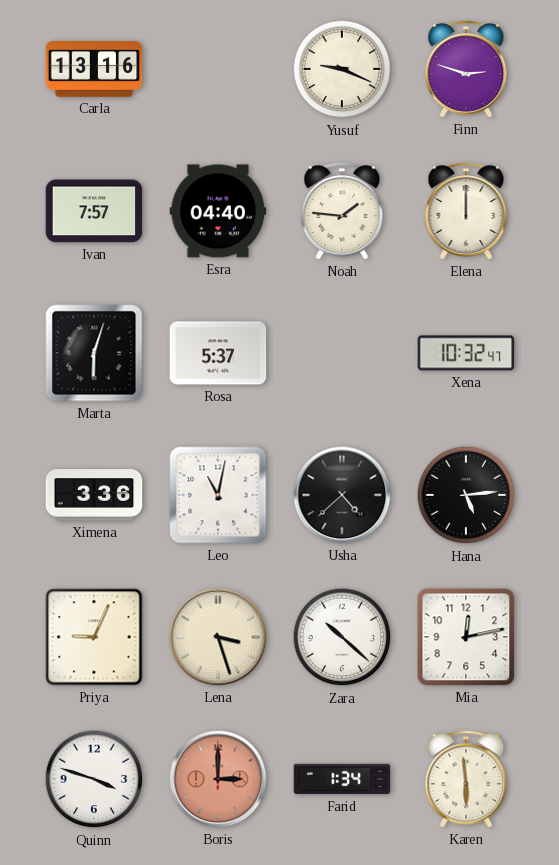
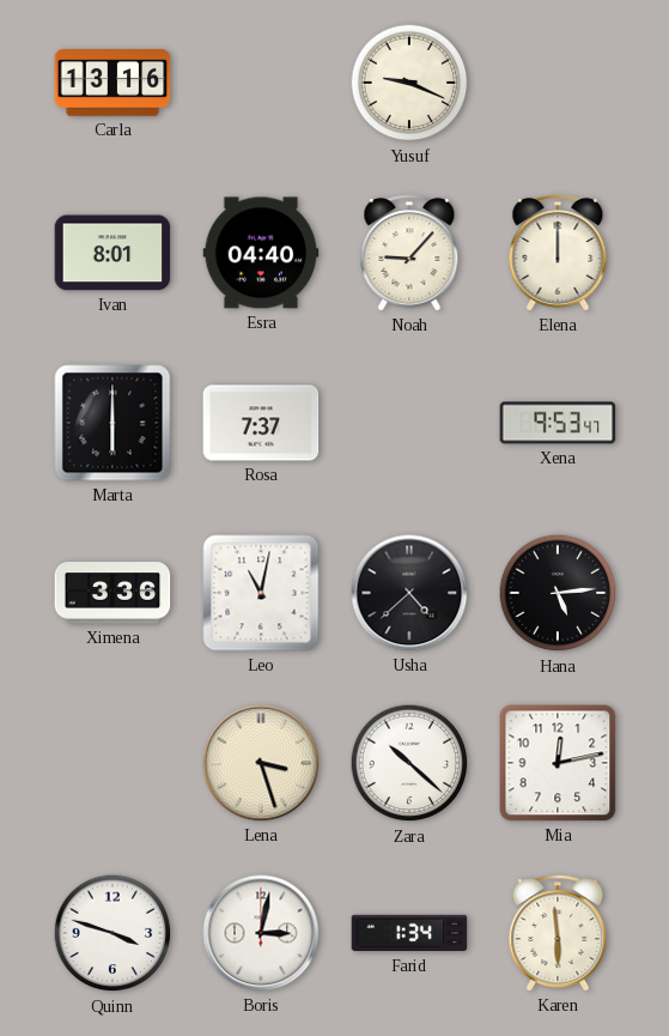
Finn: 2:48 -> none
Ivan: 7:57 -> 8:01
Noah: 1:46 -> 9:07
Marta: 6:03 -> 6:00
Rosa: 5:37 -> 7:37
Xena: 10:32 -> 9:53
Priya: 9:04 -> none
Boris: 3:00 -> 3:02
Boris dial: salmon -> white
